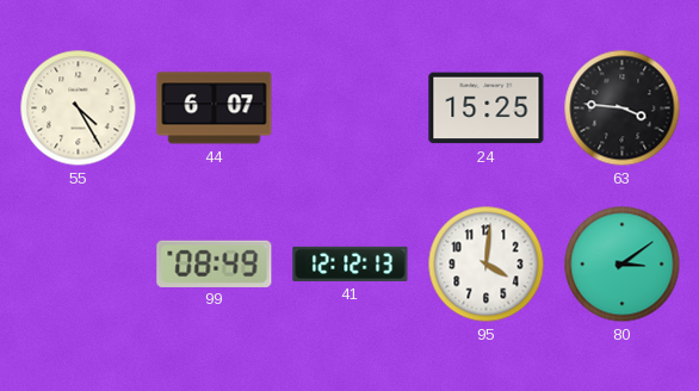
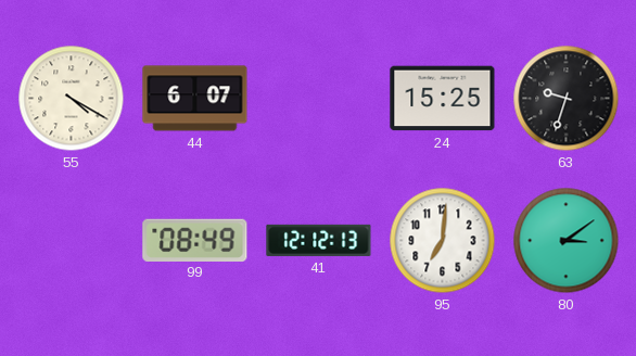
55: 4:25 -> 4:20
63: 3:46 -> 9:33
95: 4:01 -> 7:01
